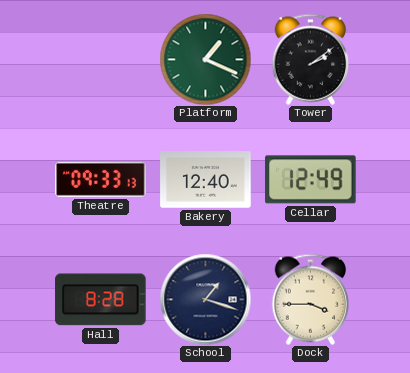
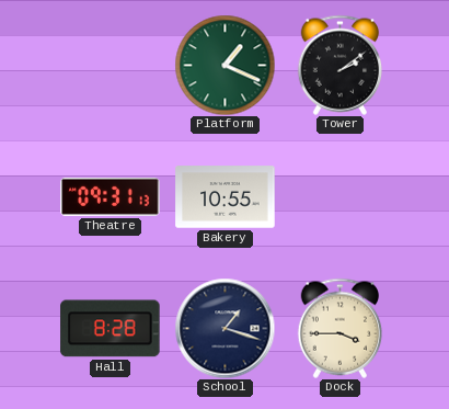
Theatre: 09:33 -> 09:31
Bakery: 12:40 -> 10:55
Cellar: 12:49 -> none
